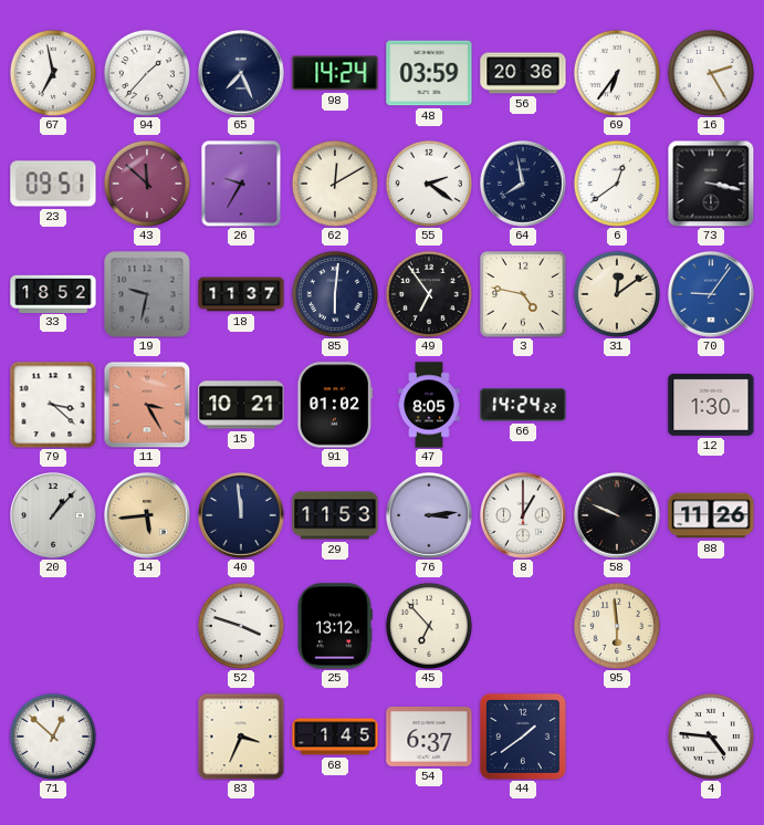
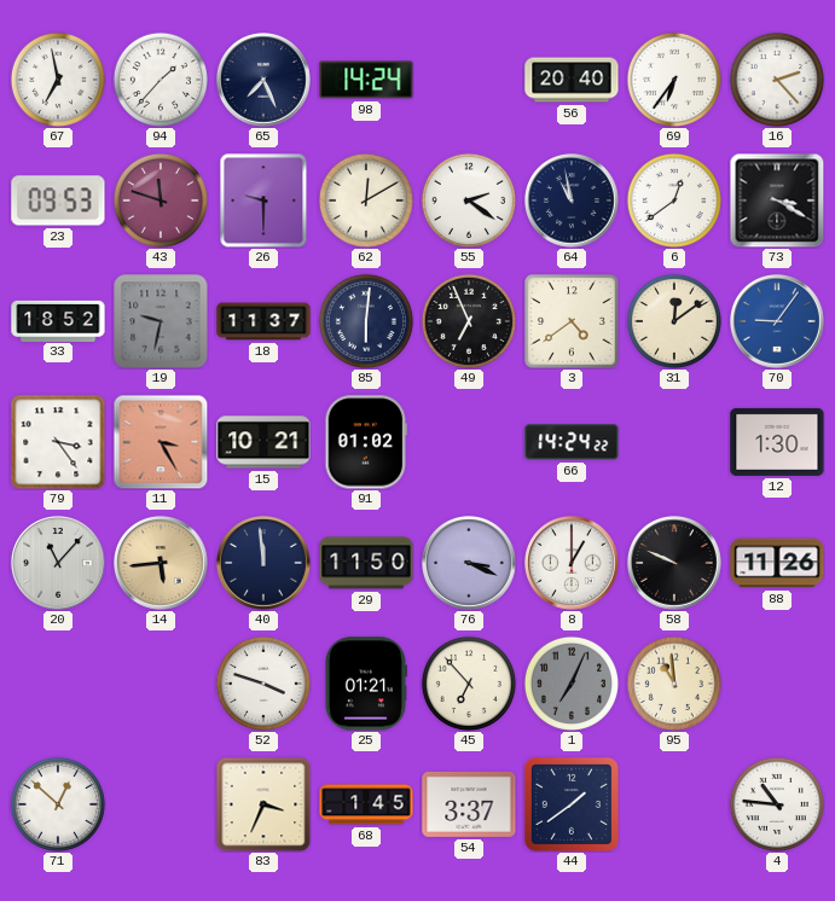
48: 03:59 -> none
56: 20:36 -> 20:40
16: 2:25 -> 2:23
23: 09:51 -> 09:53
43: 11:52 -> 11:48
26: 9:35 -> 9:30
64: 7:58 -> 10:58
73: 3:17 -> 3:20
49: 6:54 -> 6:56
3: 4:47 -> 4:39
79: 3:22 -> 3:24
47: 8:05 -> none
20: 1:07 -> 11:07
29: 11:53 -> 11:50
76: 3:14 -> 3:19
25: 13:12 -> 01:21
1: none -> 7:04
95: 5:59 -> 10:59
54: 6:37 -> 3:37
4: 4:46 -> 10:46
